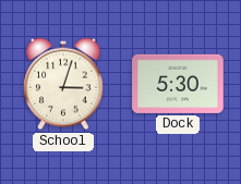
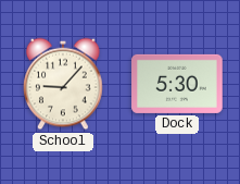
School: 3:03 -> 9:07
